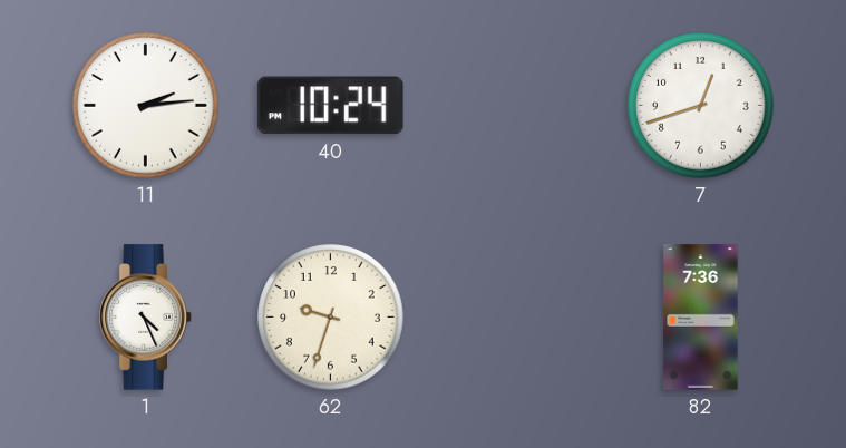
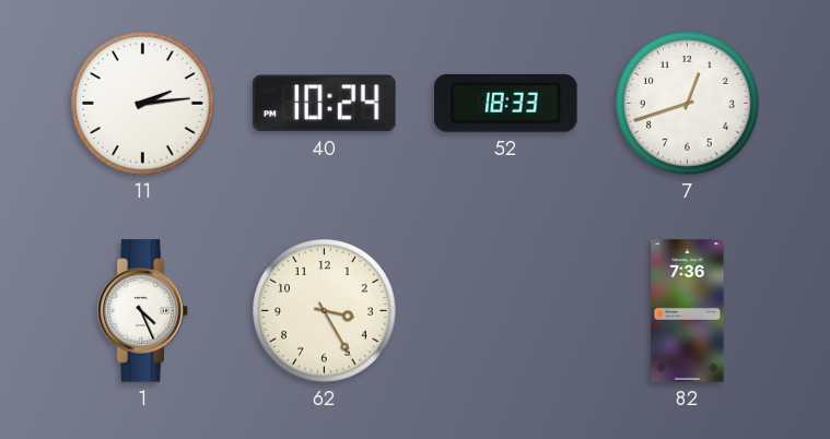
52: none -> 18:33
62: 9:33 -> 3:25
